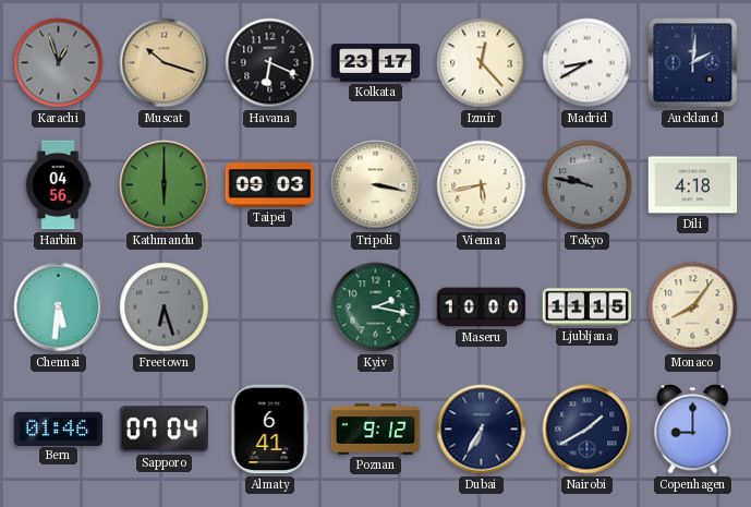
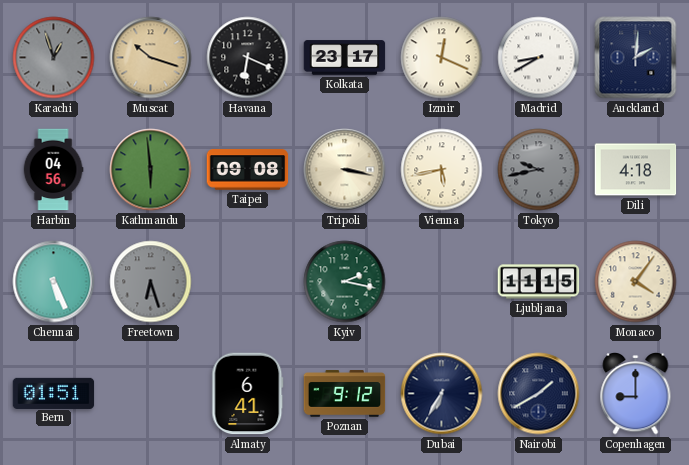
Izmir: 12:23 -> 12:19
Kathmandu: 6:00 -> 5:59
Taipei: 09:03 -> 09:08
Tokyo: 9:47 -> 9:43
Chennai: 5:31 -> 5:26
Maseru: 10:00 -> none
Monaco: 8:06 -> 4:06
Bern: 01:46 -> 01:51
Sapporo: 07:04 -> none
